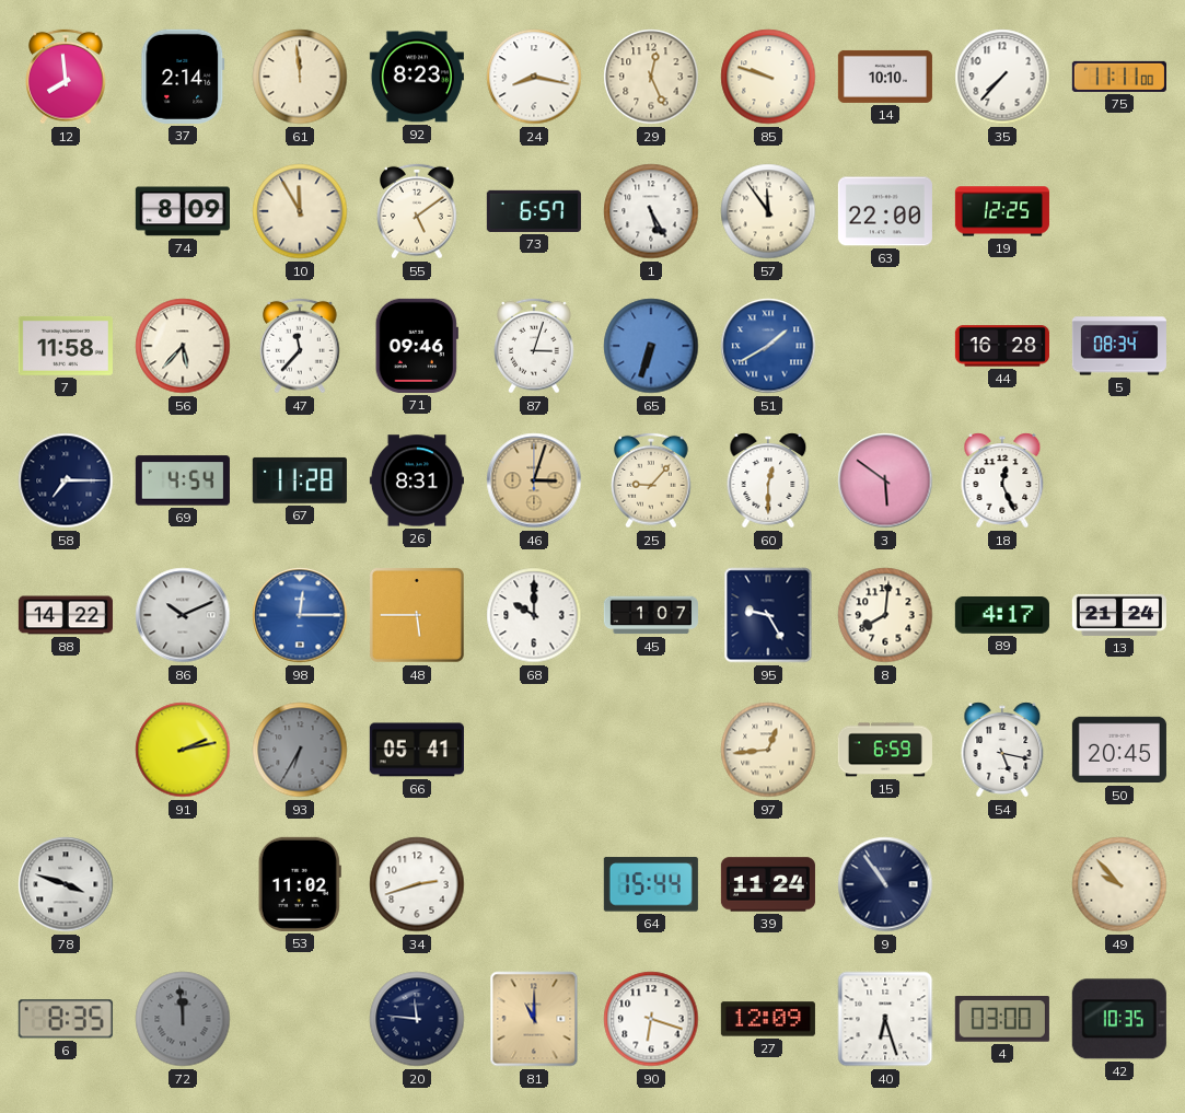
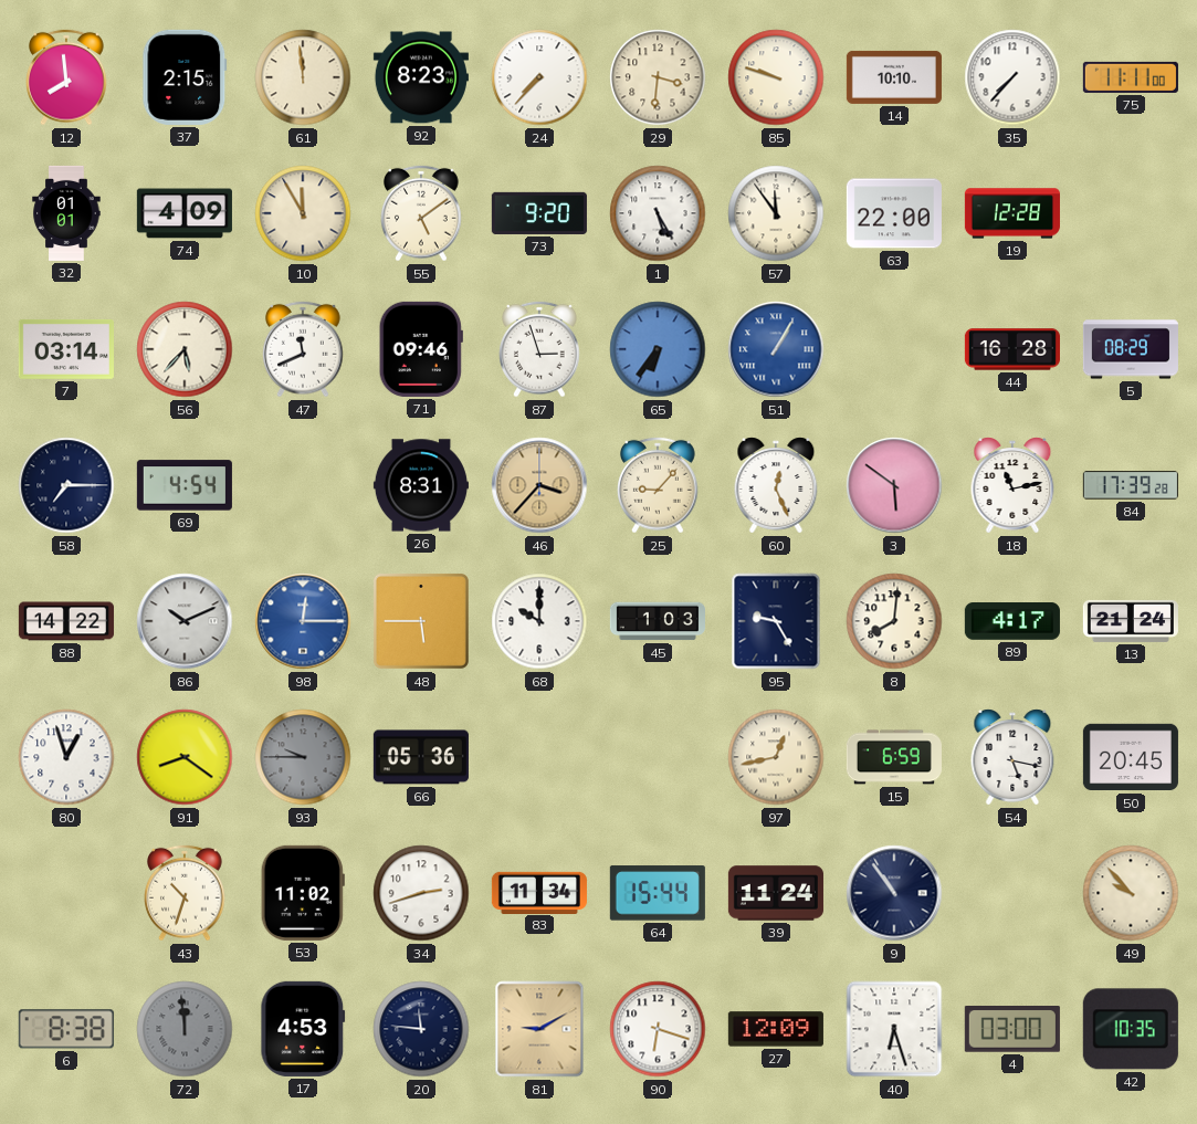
37: 2:14 -> 2:15
24: 8:17 -> 7:37
29: 12:26 -> 3:31
32: none -> 01:01
74: 8:09 -> 4:09
73: 6:57 -> 9:20
19: 12:25 -> 12:28
7: 11:58 -> 03:14
47: 11:37 -> 11:41
87: 3:03 -> 2:57
65: 6:33 -> 6:36
51: 1:40 -> 1:05
5: 08:34 -> 08:29
67: 11:28 -> none
46: 3:03 -> 3:37
60: 12:30 -> 12:26
18: 12:26 -> 11:13
84: none -> 17:39
45: 1:07 -> 1:03
80: none -> 12:57
91: 2:13 -> 8:21
93: 6:35 -> 9:45
66: 05:41 -> 05:36
97: 12:44 -> 12:43
78: 3:48 -> none
43: none -> 10:33
83: none -> 11:34
6: 8:35 -> 8:38
17: none -> 4:53
81: 11:00 -> 9:10
